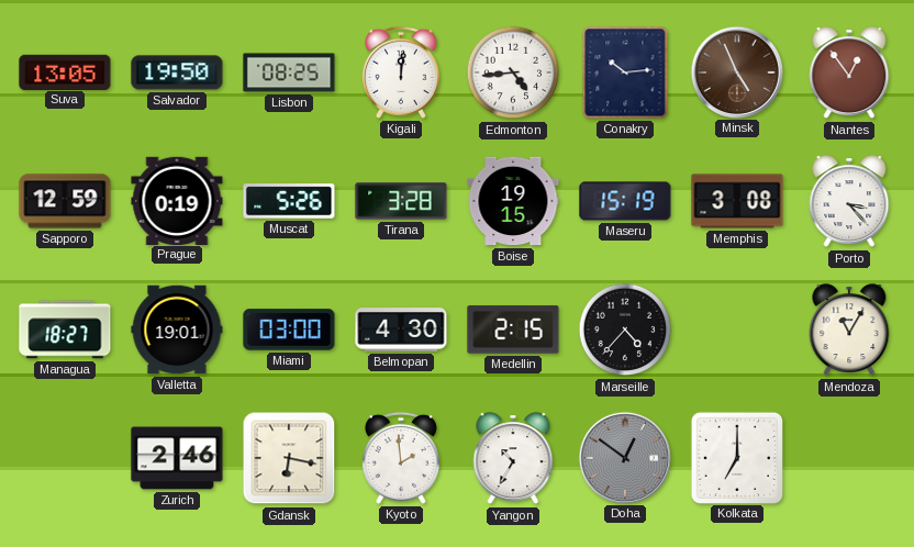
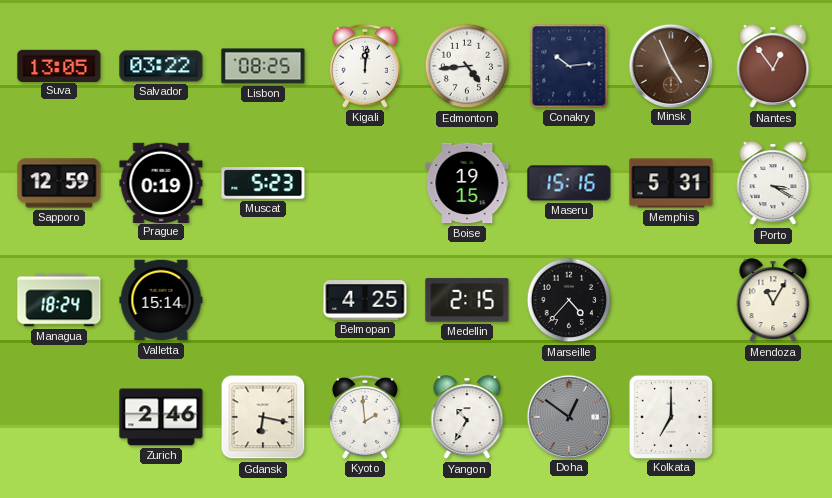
Salvador: 19:50 -> 03:22
Muscat: 5:26 -> 5:23
Tirana: 3:28 -> none
Maseru: 15:19 -> 15:16
Memphis: 3:08 -> 5:31
Porto: 3:23 -> 3:20
Managua: 18:27 -> 18:24
Valletta: 19:01 -> 15:14
Miami: 03:00 -> none
Belmopan: 4:30 -> 4:25
